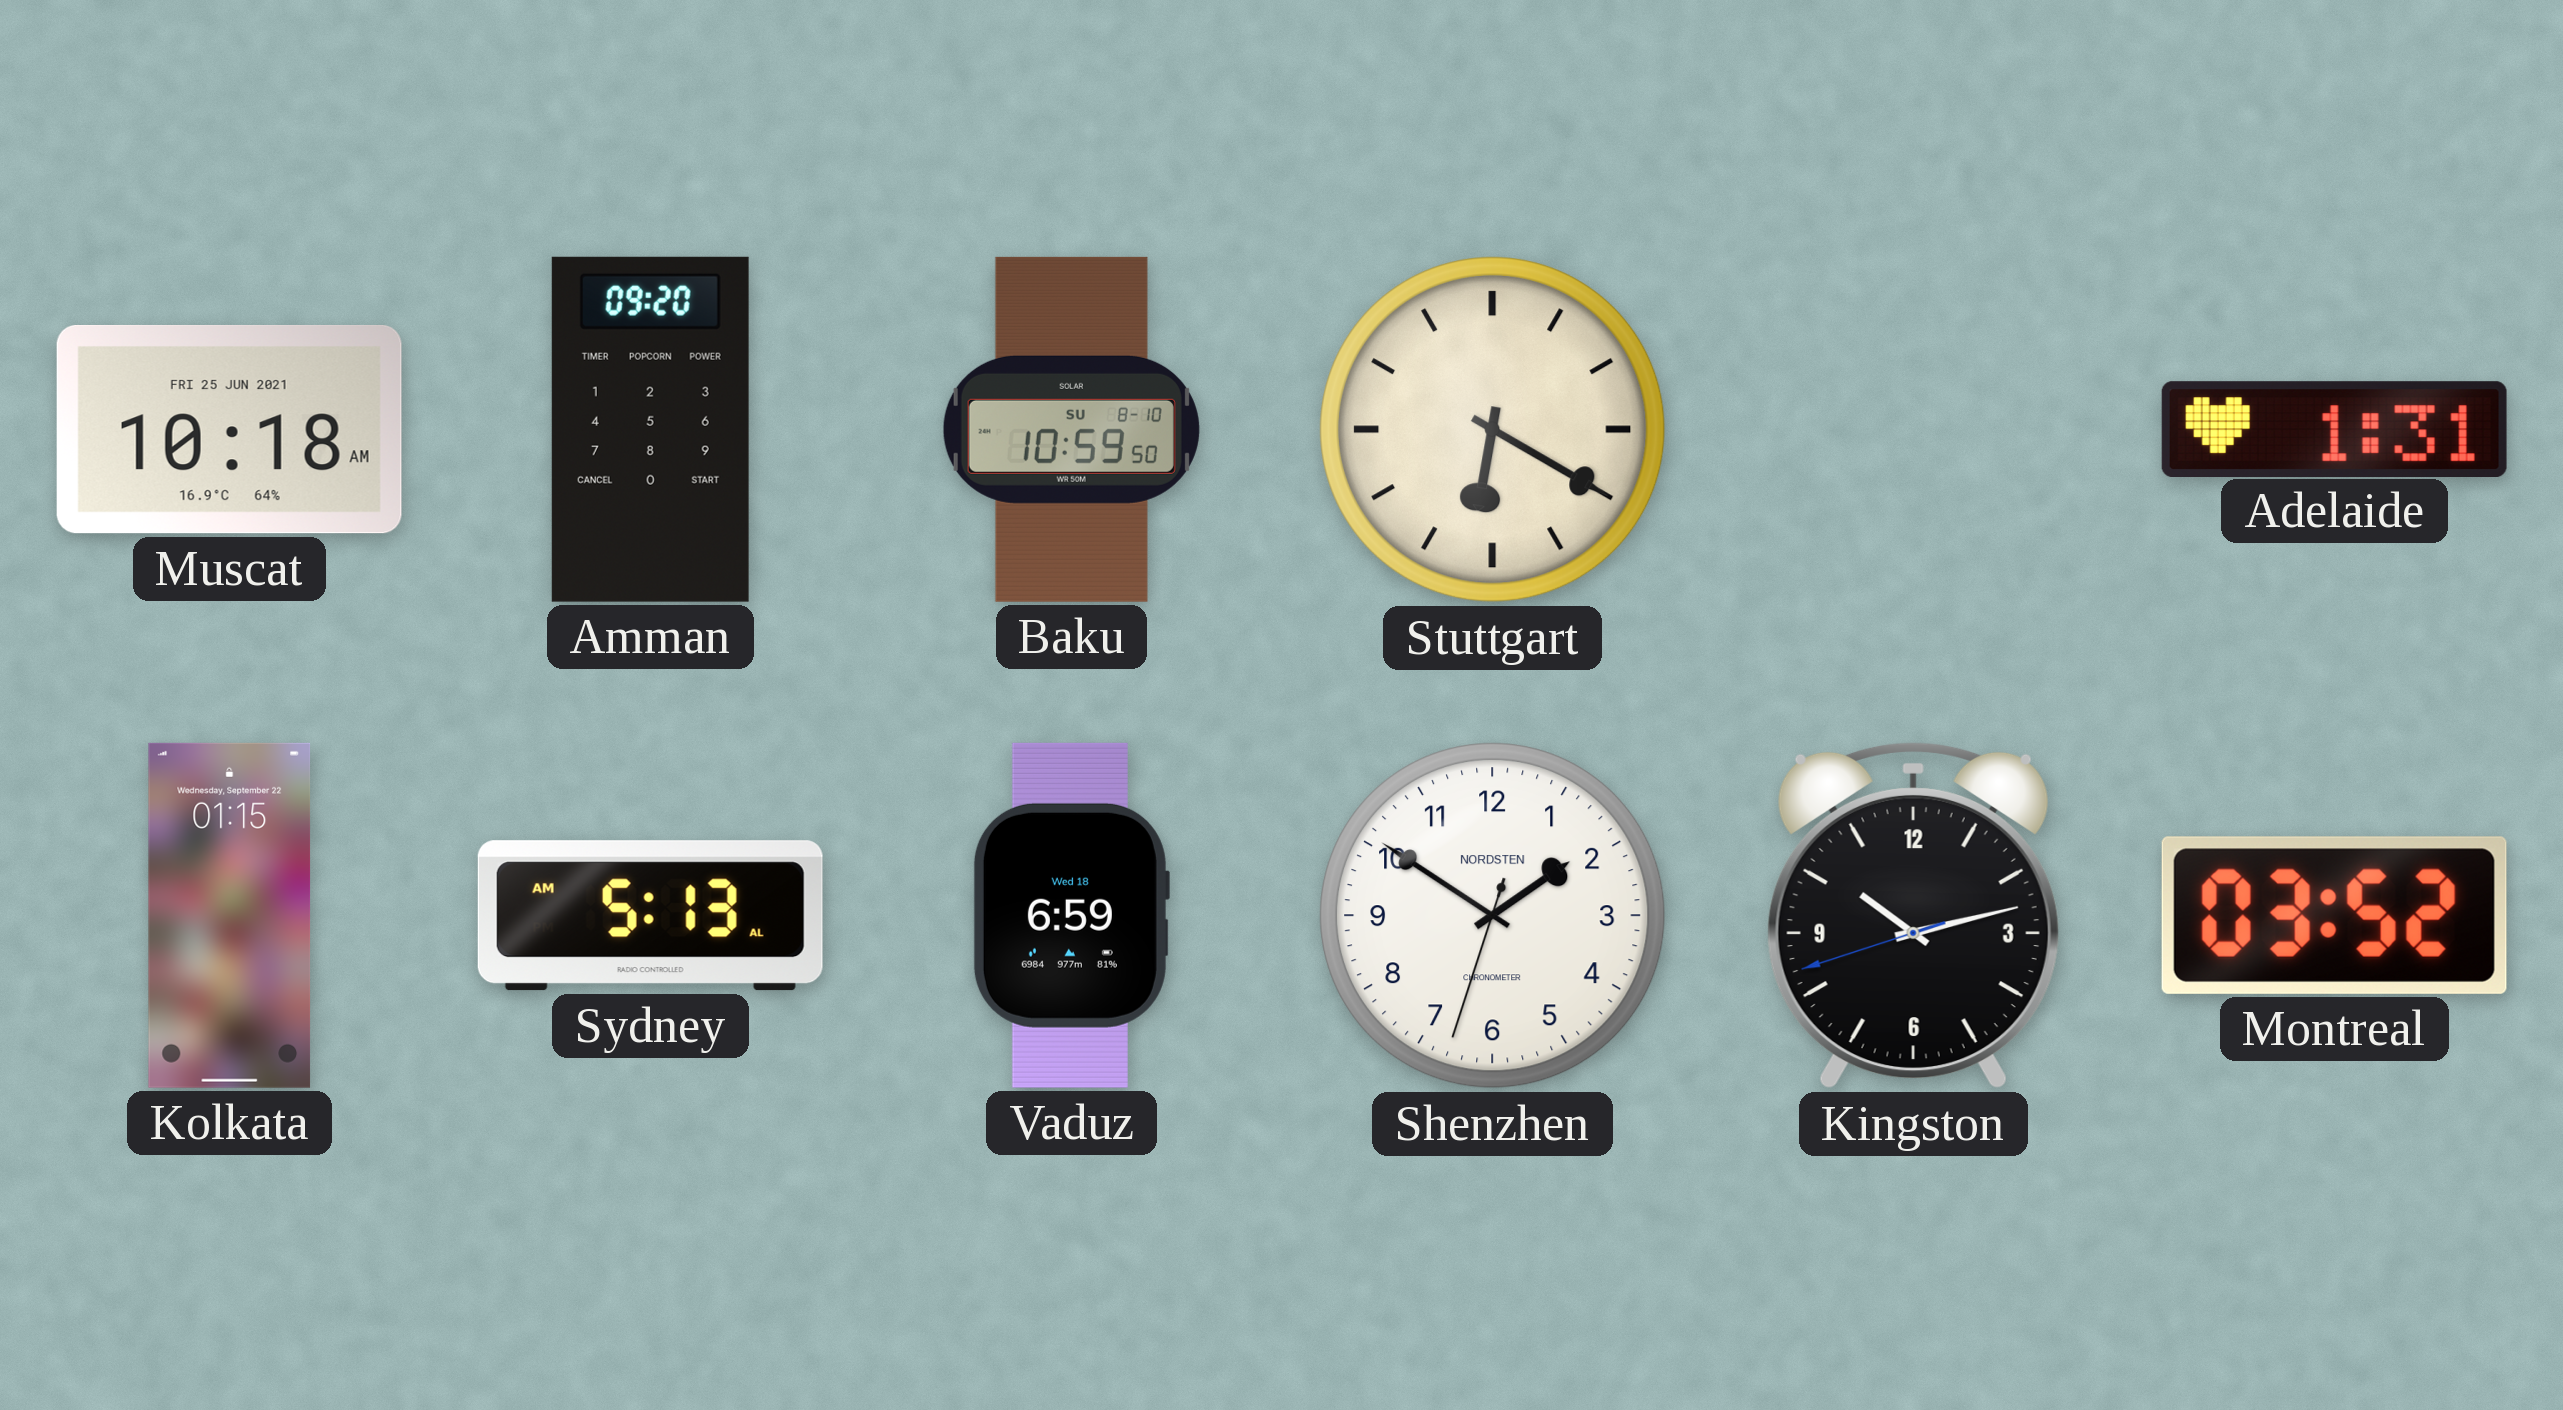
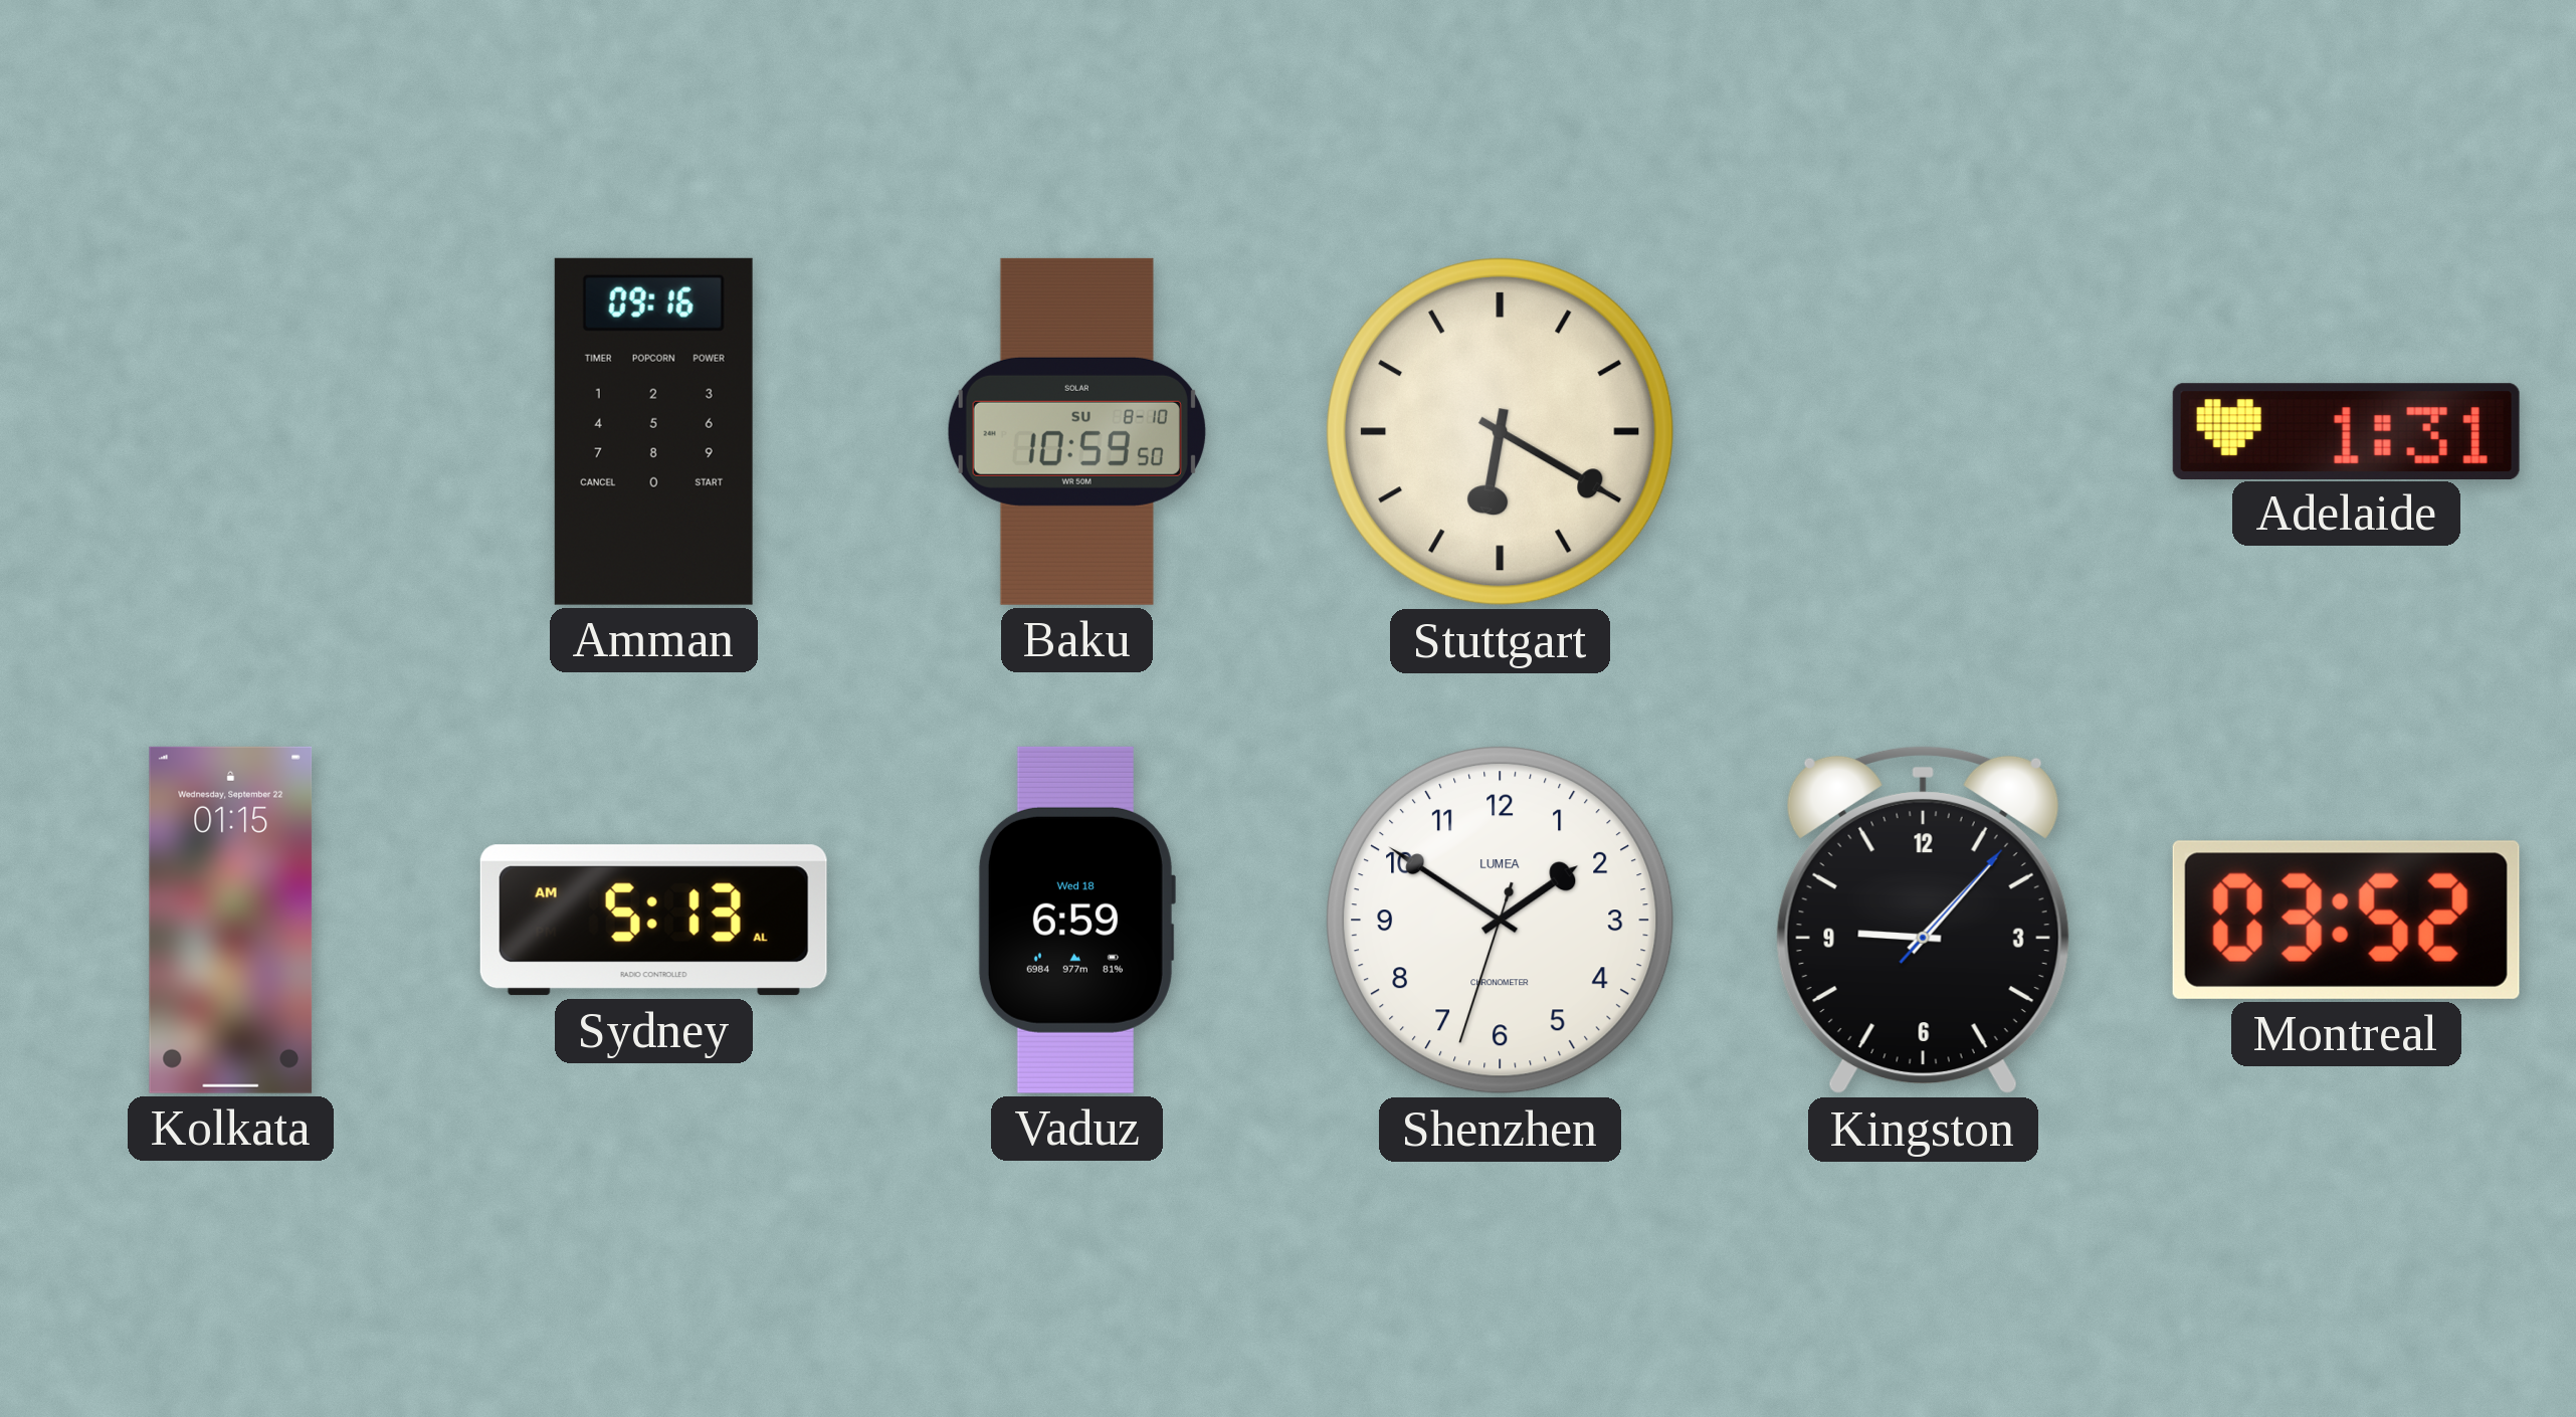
Muscat: 10:18 -> none
Amman: 09:20 -> 09:16
Shenzhen brand: NORDSTEN -> LUMEA
Kingston: 10:12 -> 9:07
